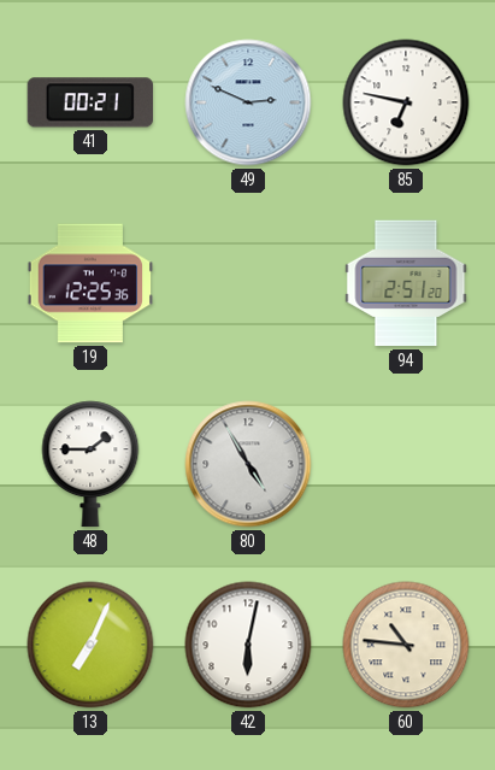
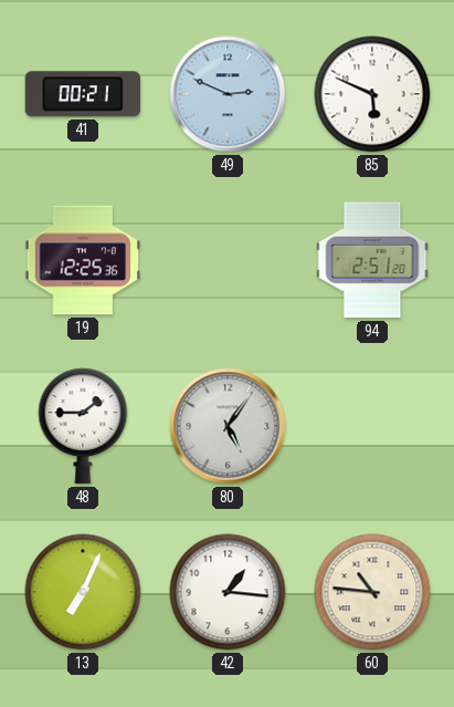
85: 6:47 -> 5:49
80: 4:55 -> 5:06
42: 6:02 -> 1:16
